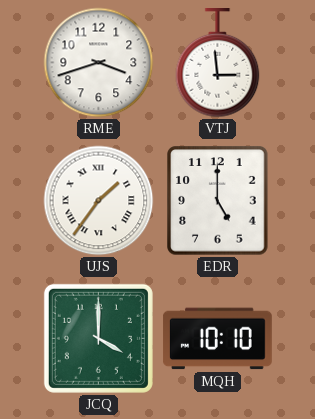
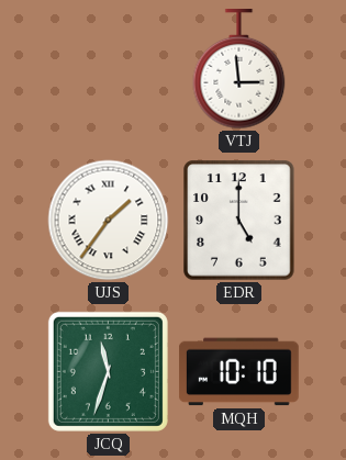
RME: 3:42 -> none
JCQ: 4:00 -> 11:33
